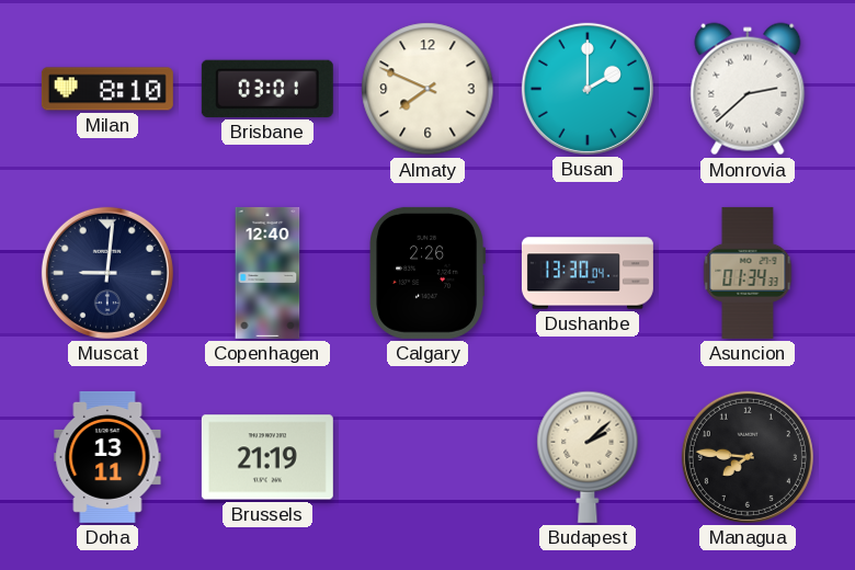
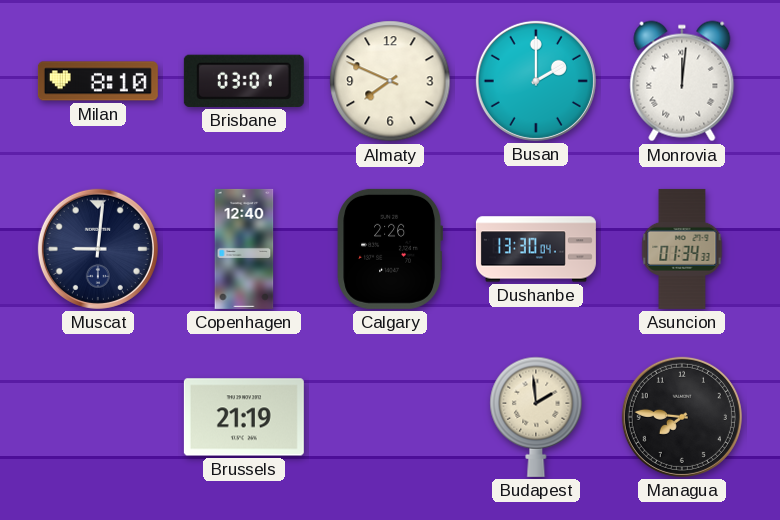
Monrovia: 2:38 -> 12:01
Doha: 13:11 -> none
Budapest: 2:08 -> 1:59
